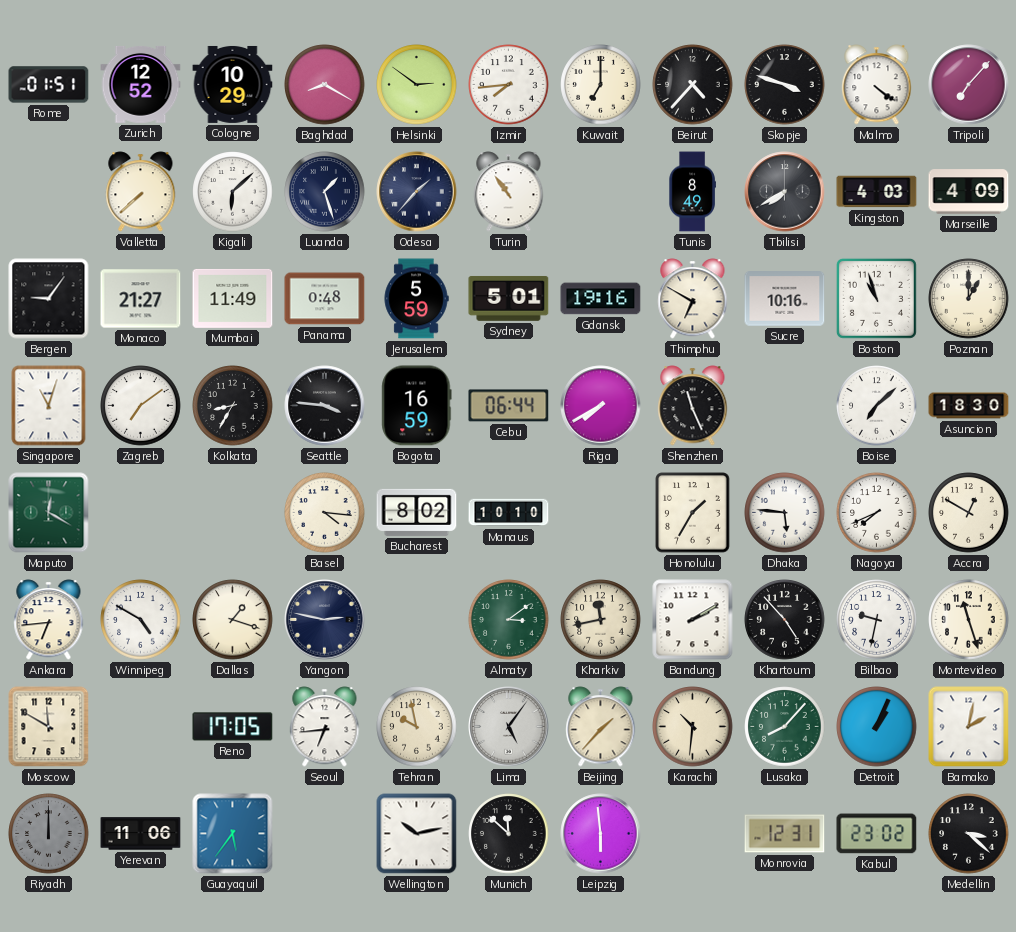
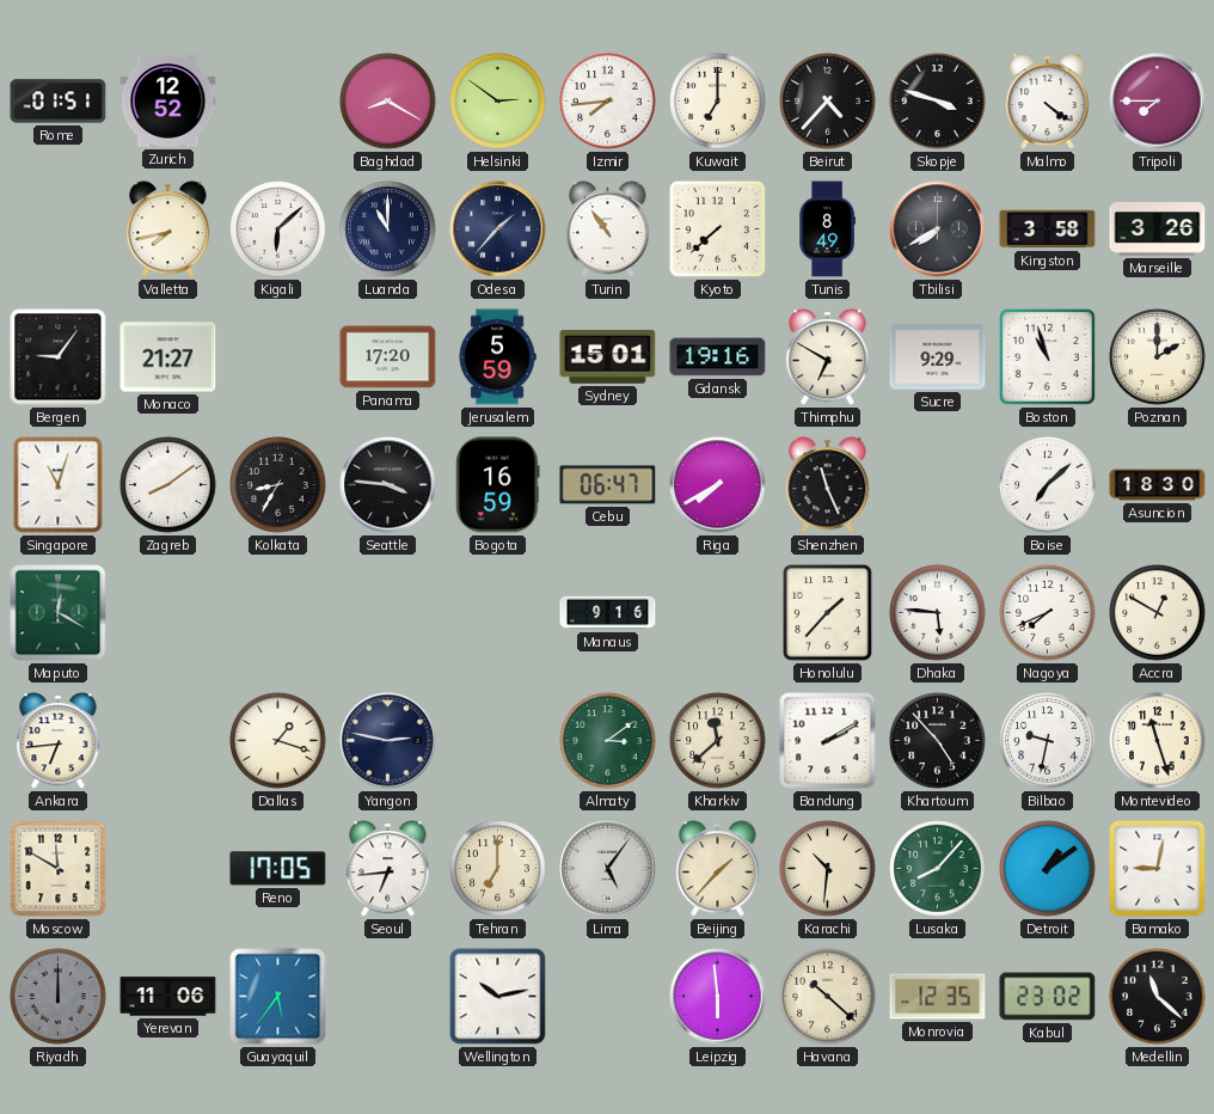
Cologne: 10:29 -> none
Tripoli: 7:07 -> 7:45
Valletta: 7:38 -> 7:43
Luanda: 1:27 -> 11:00
Kyoto: none -> 7:38
Kingston: 4:03 -> 3:58
Marseille: 4:09 -> 3:26
Mumbai: 11:49 -> none
Panama: 0:48 -> 17:20
Sydney: 5:01 -> 15:01
Sucre: 10:16 -> 9:29
Poznan: 1:00 -> 2:00
Zagreb: 7:09 -> 8:09
Cebu: 06:44 -> 06:47
Basel: 4:16 -> none
Bucharest: 8:02 -> none
Manaus: 10:10 -> 9:16
Honolulu: 1:35 -> 1:37
Winnipeg: 4:50 -> none
Kharkiv: 11:43 -> 11:38
Tehran: 9:58 -> 7:00
Detroit: 1:04 -> 1:09
Bamako: 2:02 -> 9:02
Munich: 11:52 -> none
Havana: none -> 10:22
Monrovia: 12:31 -> 12:35
Medellin: 3:22 -> 11:22
